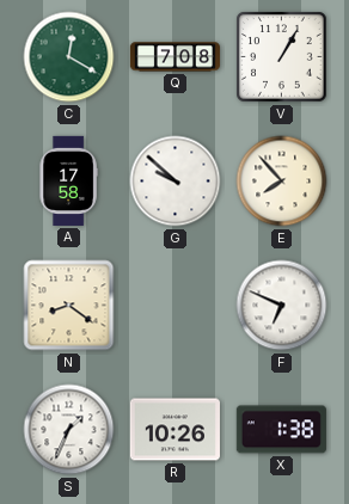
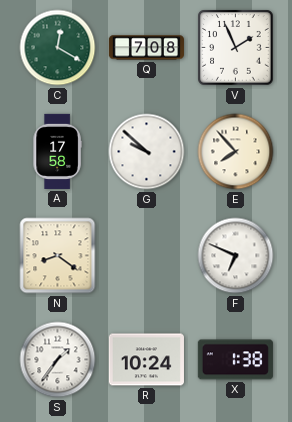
V: 1:05 -> 1:56
S: 1:34 -> 1:36
R: 10:26 -> 10:24
